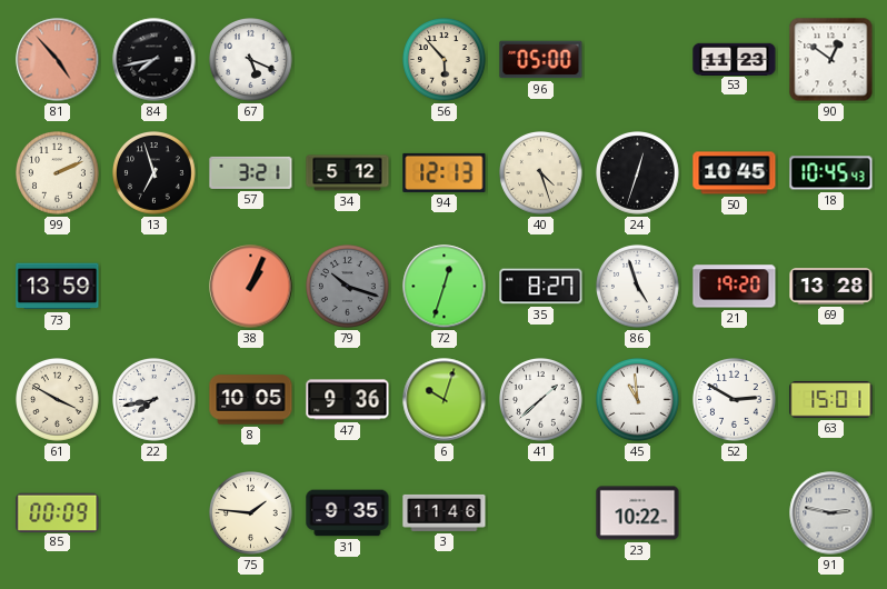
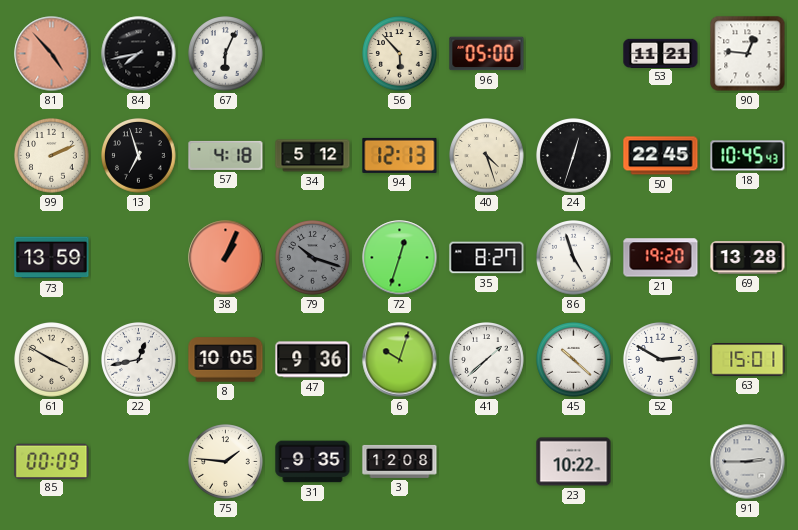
67: 5:19 -> 6:04
53: 11:23 -> 11:21
90: 12:51 -> 12:46
57: 3:21 -> 4:18
50: 10:45 -> 22:45
22: 7:43 -> 12:43
45: 10:59 -> 10:22
3: 11:46 -> 12:08
91: 2:47 -> 2:45
